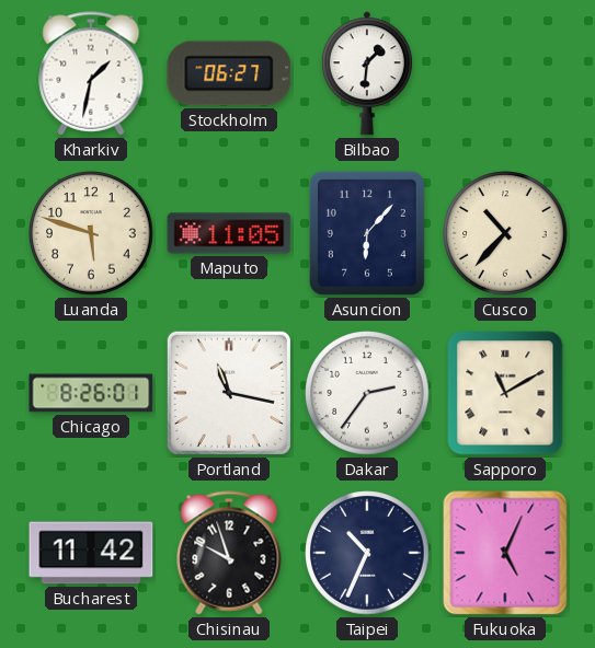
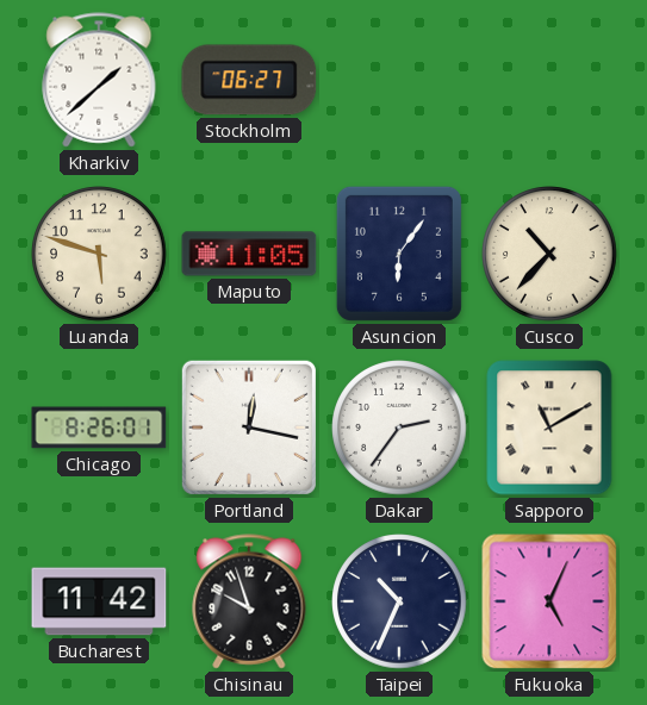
Kharkiv: 1:32 -> 1:38
Bilbao: 1:31 -> none
Asuncion: 6:07 -> 6:06
Portland: 11:17 -> 12:17
